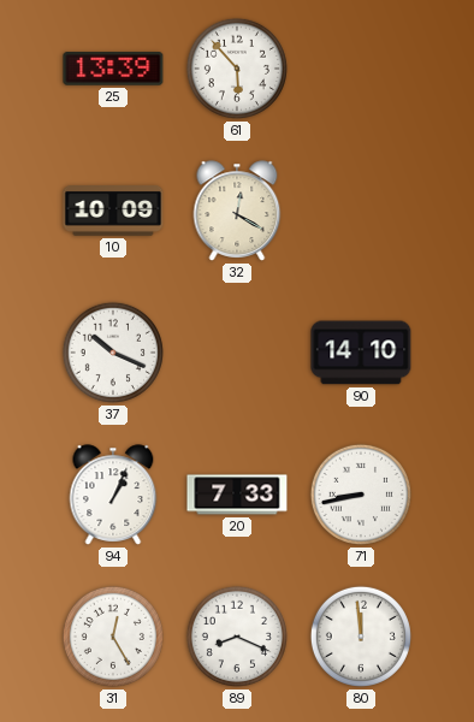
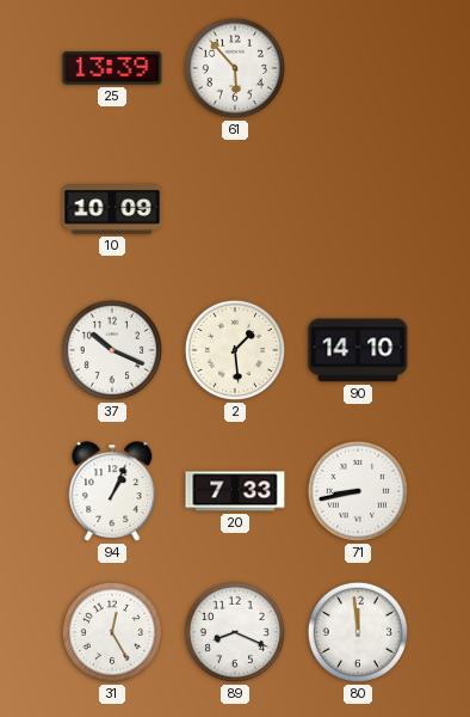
32: 12:20 -> none
2: none -> 1:29
